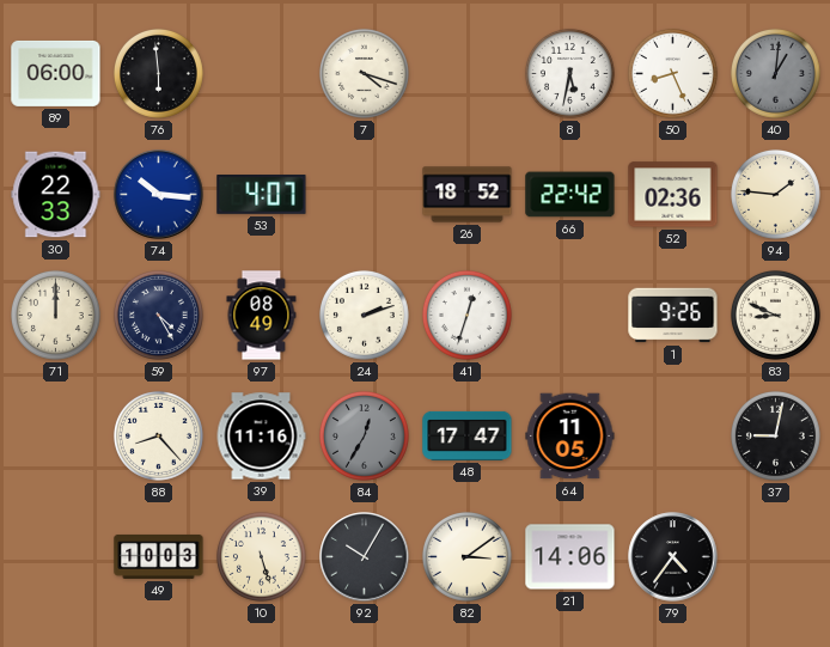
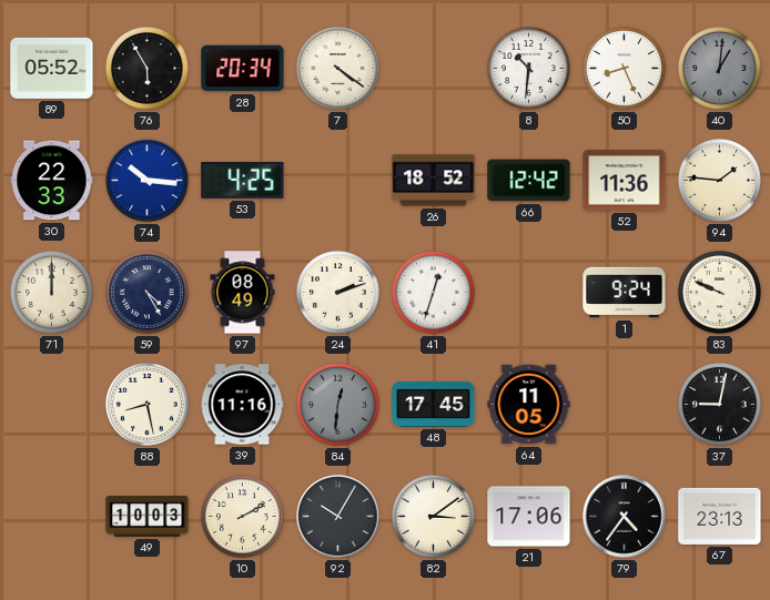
89: 06:00 -> 05:52
76: 5:59 -> 5:55
28: none -> 20:34
7: 4:18 -> 4:21
8: 5:32 -> 10:31
53: 4:07 -> 4:25
66: 22:42 -> 12:42
52: 02:36 -> 11:36
1: 9:26 -> 9:24
83: 8:49 -> 9:49
88: 8:23 -> 8:28
84: 12:35 -> 12:31
48: 17:47 -> 17:45
10: 5:27 -> 2:10
21: 14:06 -> 17:06
67: none -> 23:13
